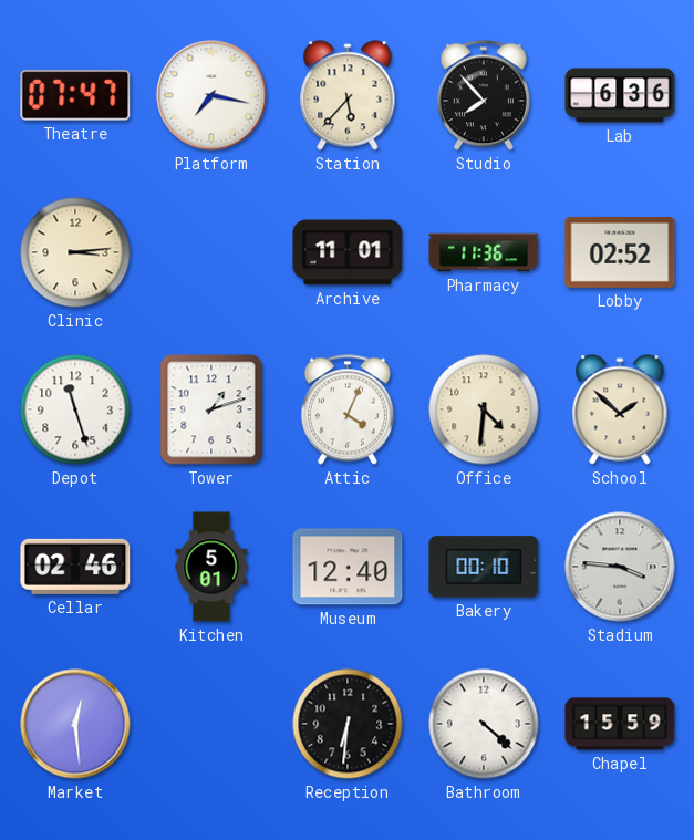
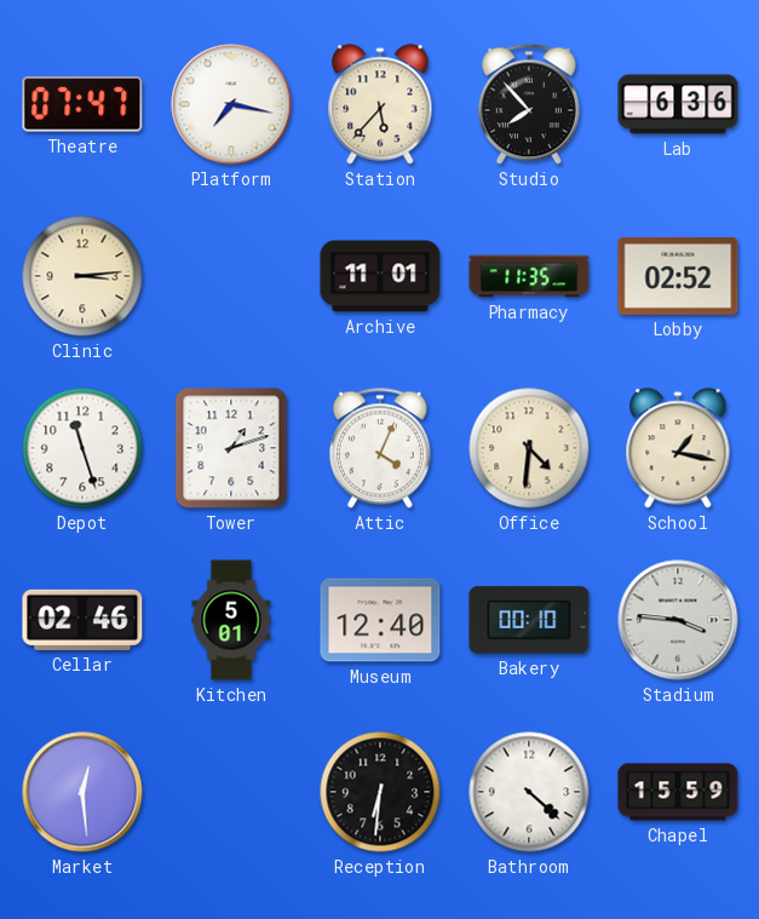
Pharmacy: 11:36 -> 11:35
School: 1:52 -> 1:17
